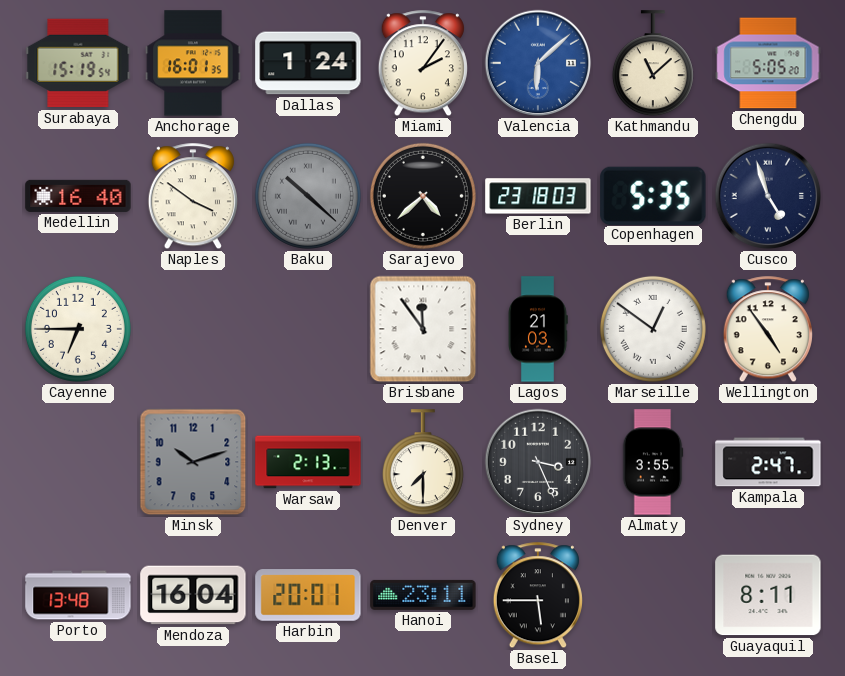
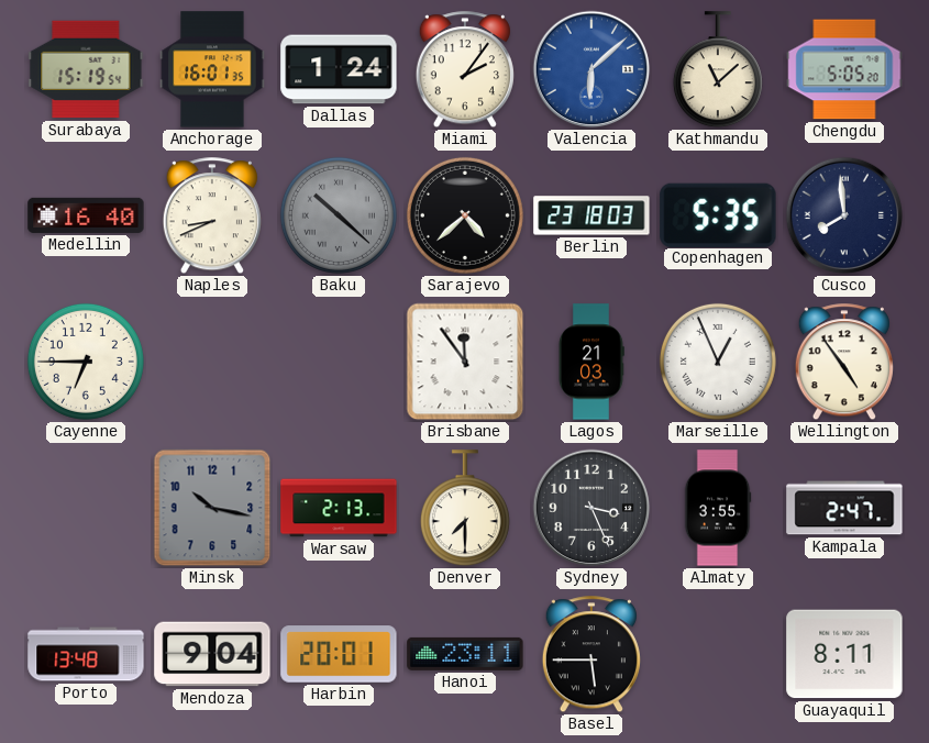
Naples: 3:51 -> 8:41
Cusco: 4:57 -> 7:59
Marseille: 12:51 -> 12:56
Minsk: 10:12 -> 10:17
Mendoza: 16:04 -> 9:04
